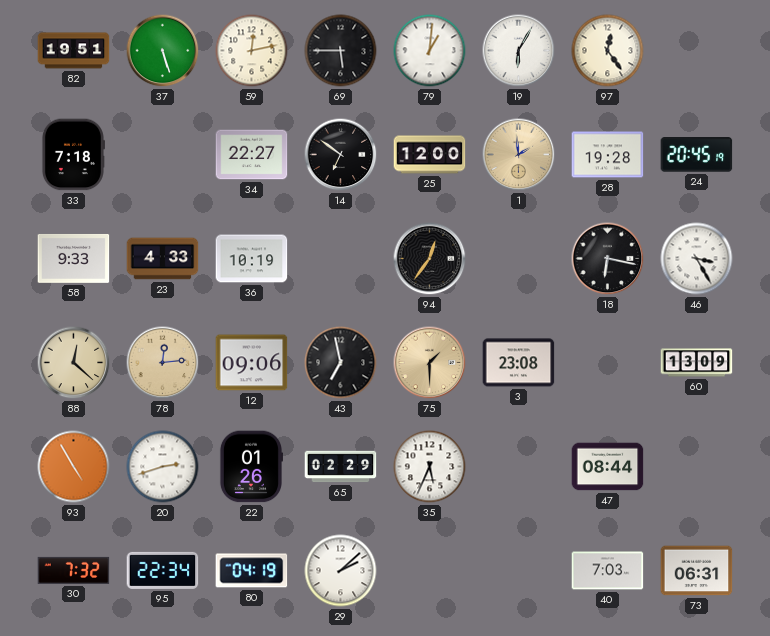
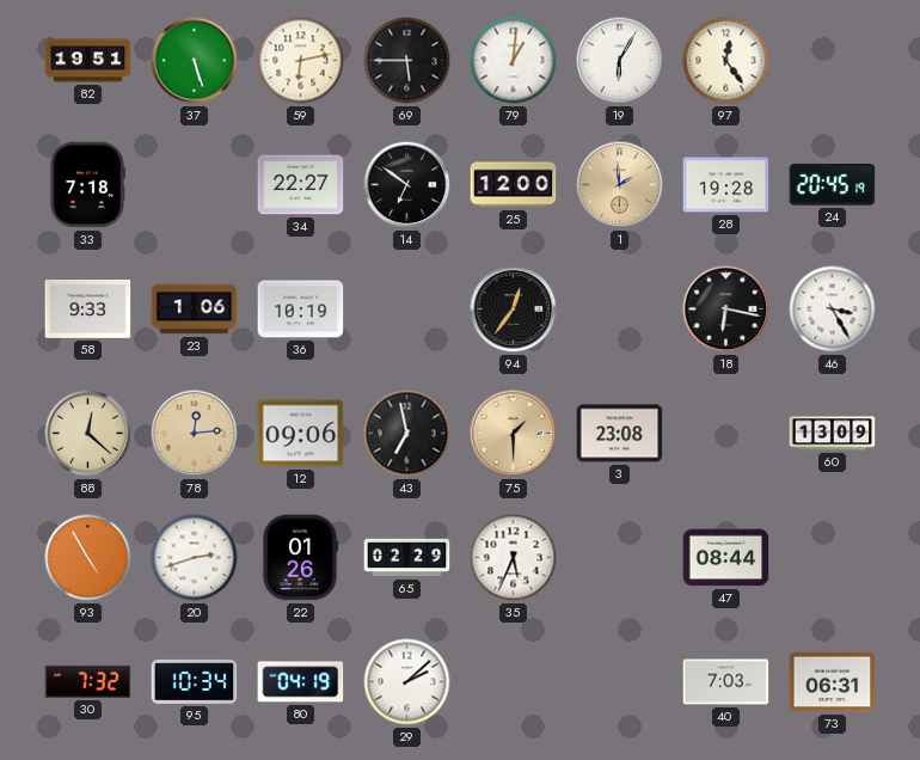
59: 12:13 -> 6:13
23: 4:33 -> 1:06
95: 22:34 -> 10:34
